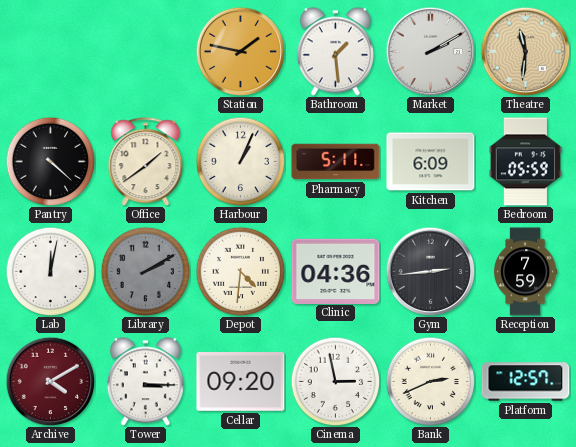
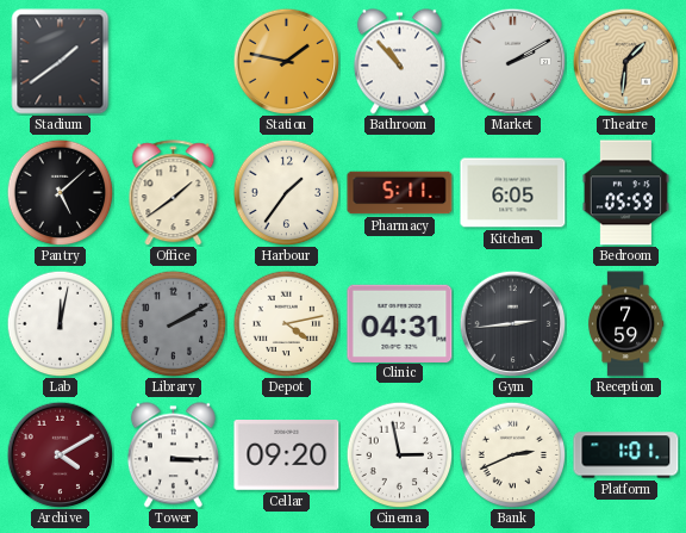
Stadium: none -> 1:39
Bathroom: 1:29 -> 10:53
Theatre: 11:31 -> 1:31
Pantry: 4:22 -> 5:08
Harbour: 1:04 -> 1:36
Kitchen: 6:09 -> 6:05
Depot: 4:31 -> 4:13
Clinic: 04:36 -> 04:31
Platform: 12:57 -> 1:01
